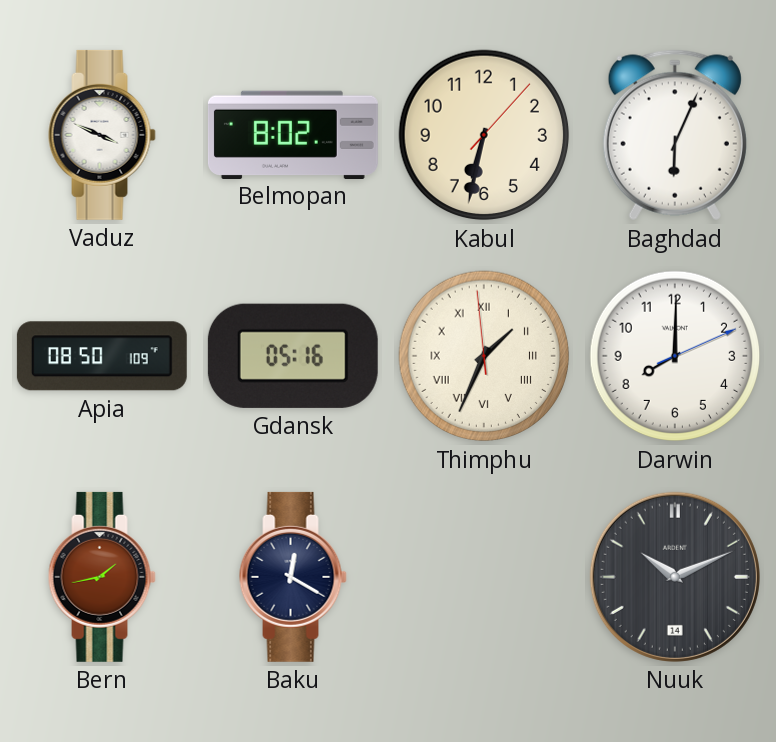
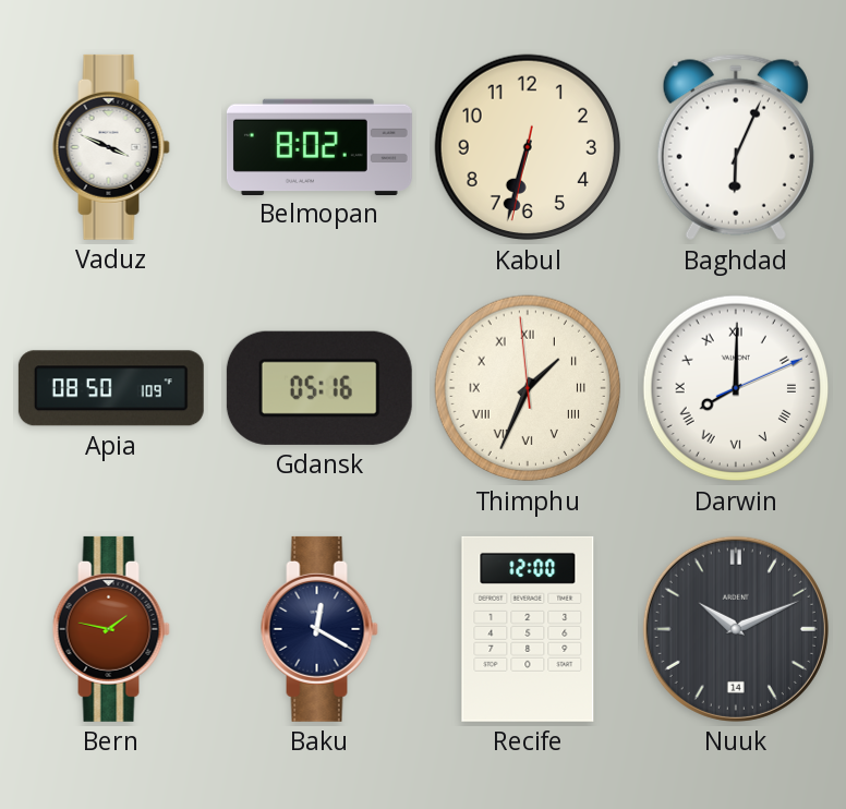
Kabul: 6:32:07 -> 6:32:32
Darwin numerals: Arabic -> Roman
Bern: 1:43 -> 1:47
Recife: none -> 12:00
